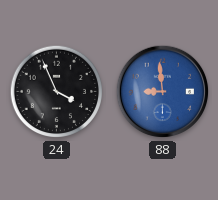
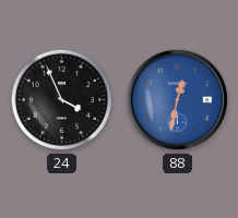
88: 8:59 -> 12:32
